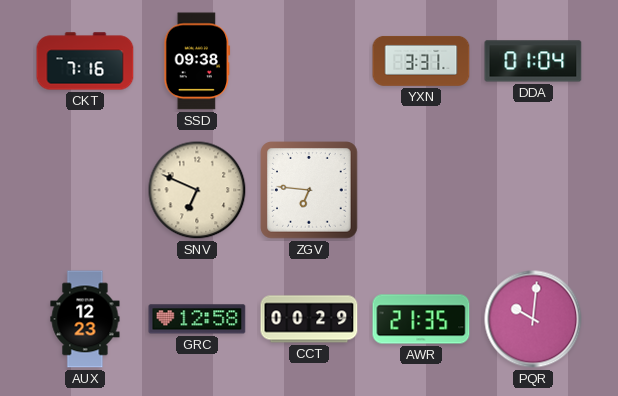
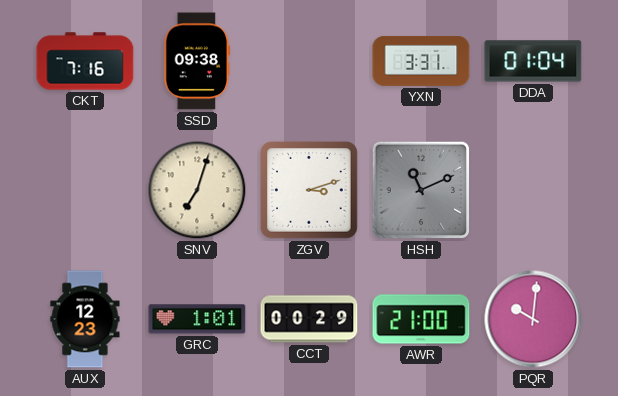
SNV: 6:49 -> 7:03
ZGV: 6:46 -> 3:12
HSH: none -> 11:11
GRC: 12:58 -> 1:01
AWR: 21:35 -> 21:00
